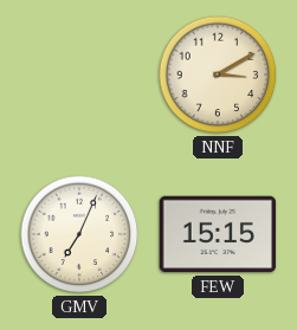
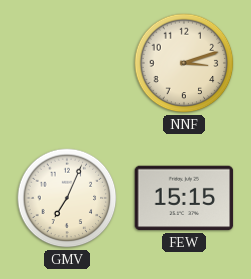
NNF: 3:10 -> 3:12
